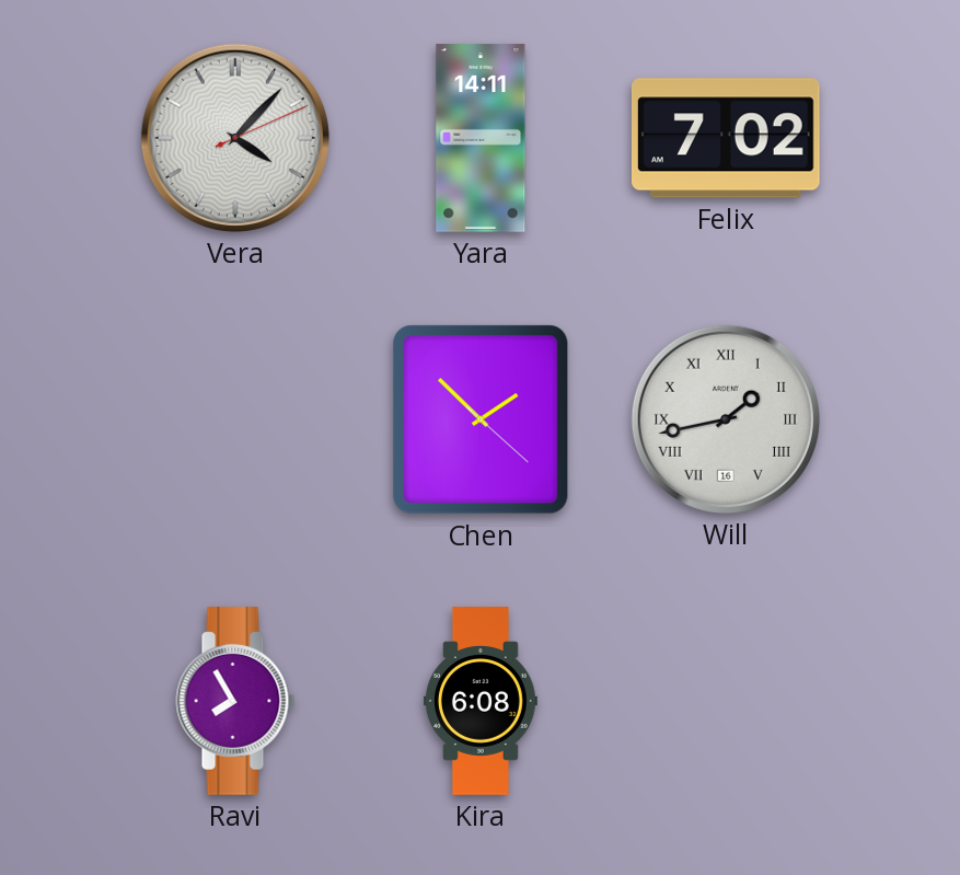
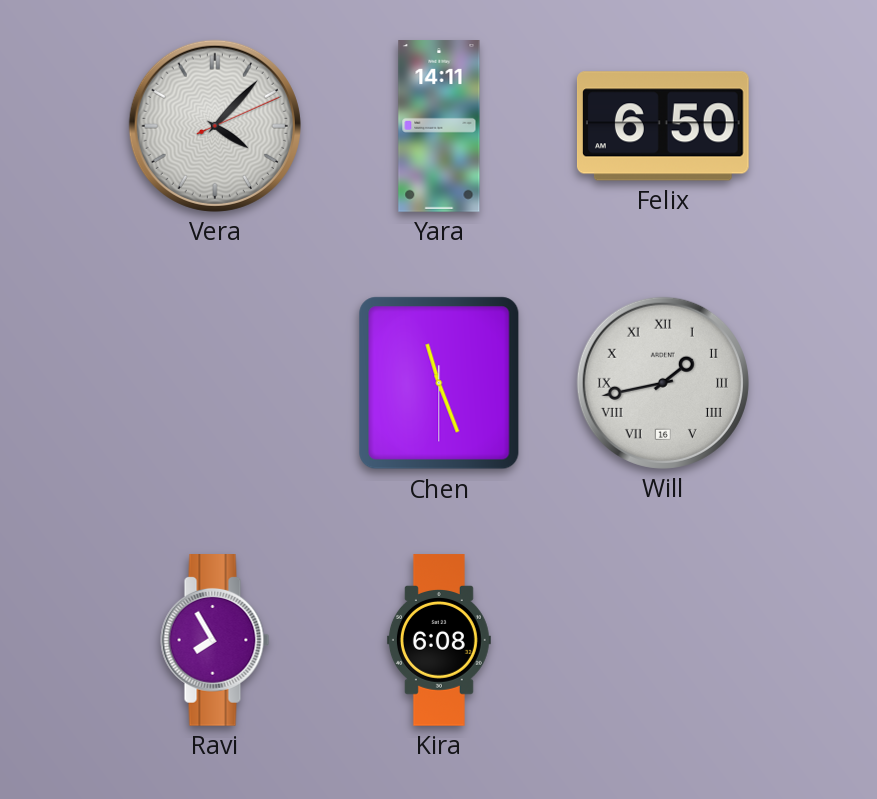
Felix: 7:02 -> 6:50
Chen: 1:52 -> 11:26
